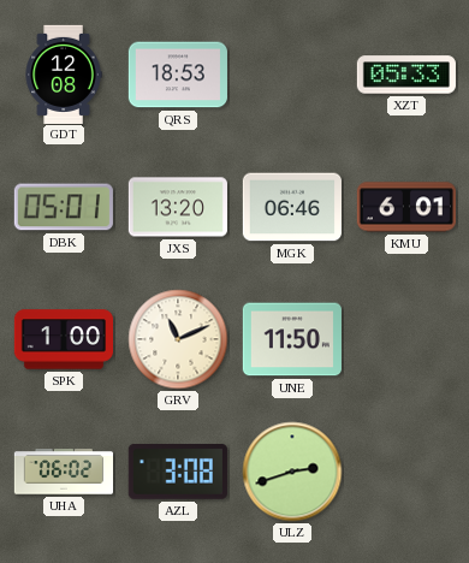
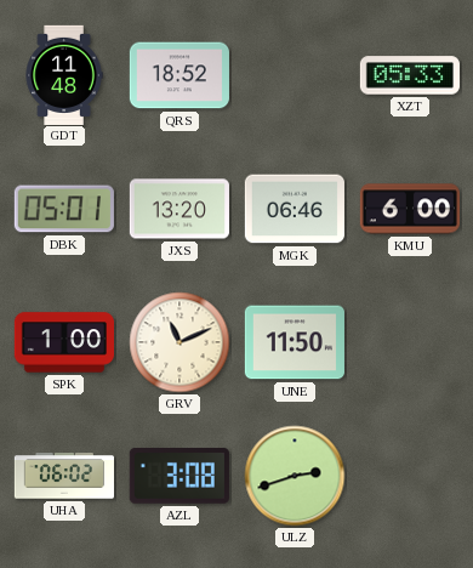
GDT: 12:08 -> 11:48
QRS: 18:53 -> 18:52
KMU: 6:01 -> 6:00
